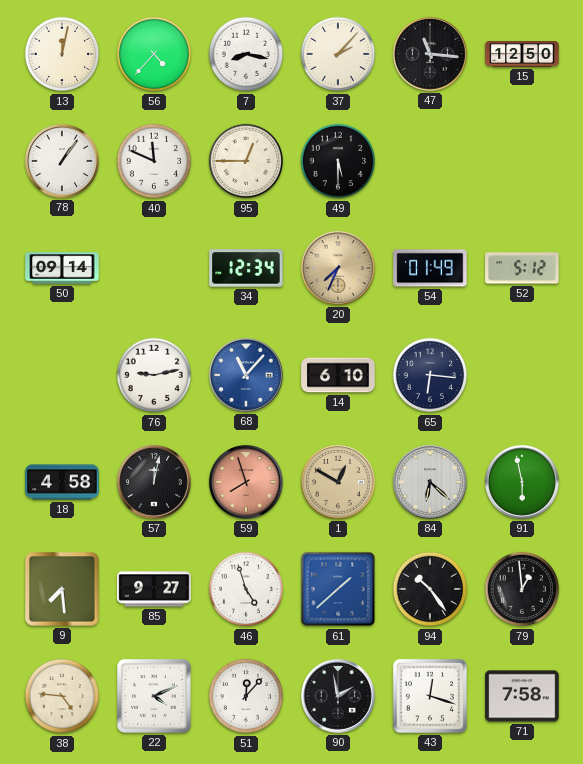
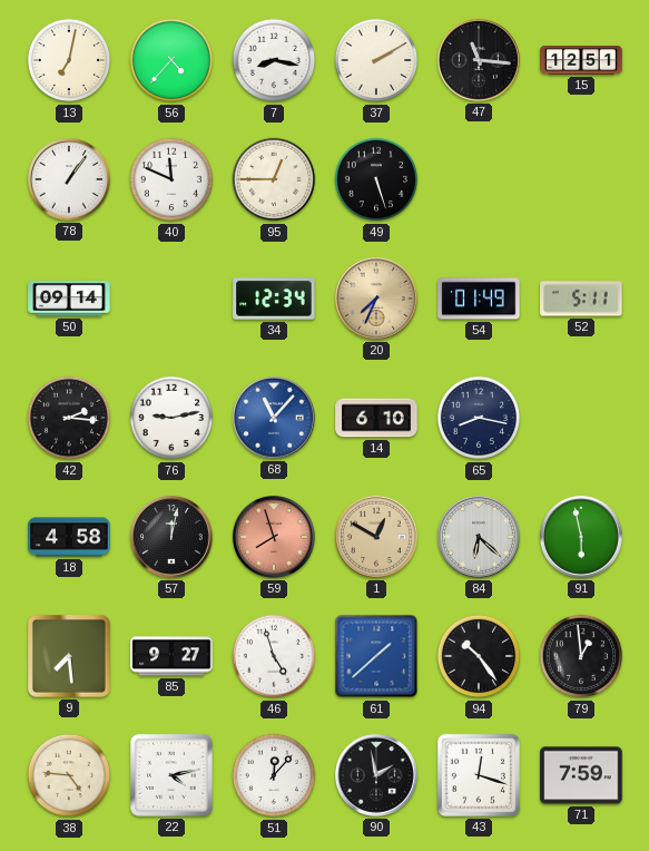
13: 12:02 -> 7:02
37: 2:07 -> 2:10
15: 12:50 -> 12:51
49: 5:30 -> 5:27
52: 5:12 -> 5:11
42: none -> 2:16
65: 6:16 -> 8:17
22: 4:11 -> 4:13
71: 7:58 -> 7:59
